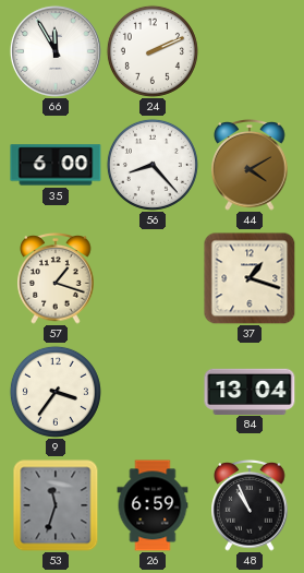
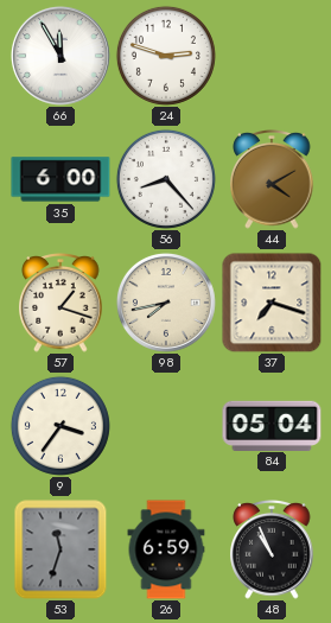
24: 2:11 -> 2:48
98: none -> 7:43
37: 1:18 -> 7:18
84: 13:04 -> 05:04
